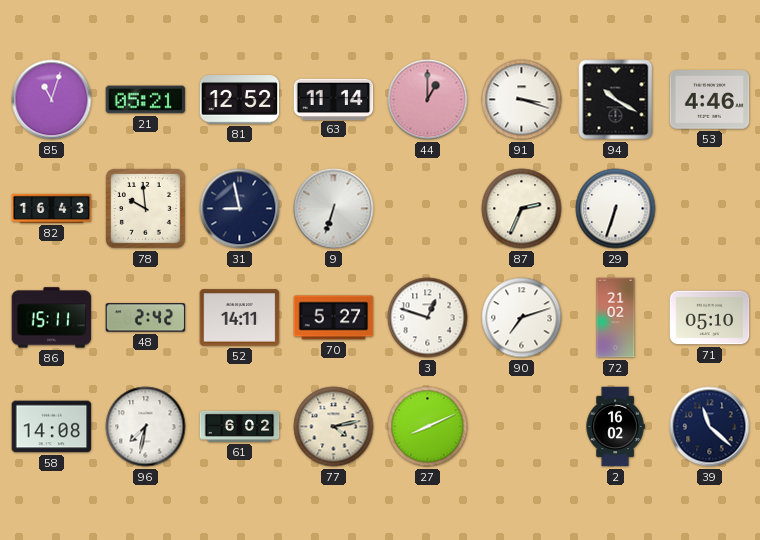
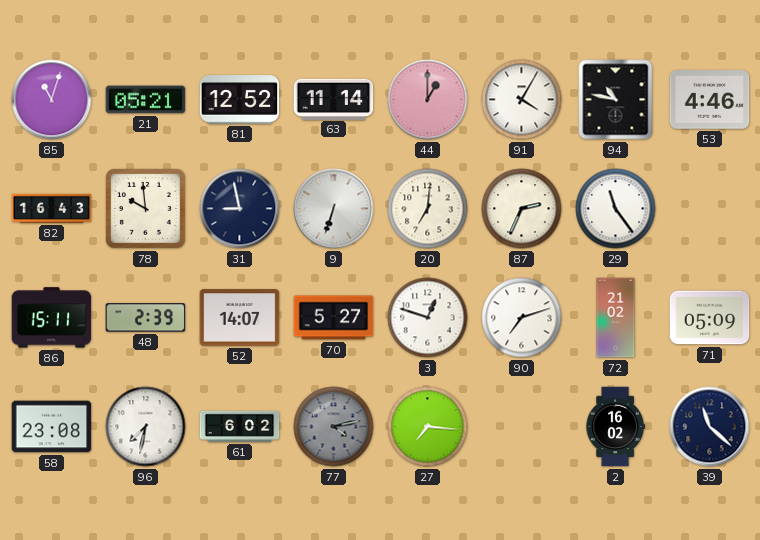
91: 3:18 -> 4:05
94: 10:20 -> 10:47
20: none -> 7:01
29: 6:33 -> 11:24
48: 2:42 -> 2:39
52: 14:11 -> 14:07
71: 05:10 -> 05:09
58: 14:08 -> 23:08
77 dial: cream -> grey
27: 8:11 -> 7:16
